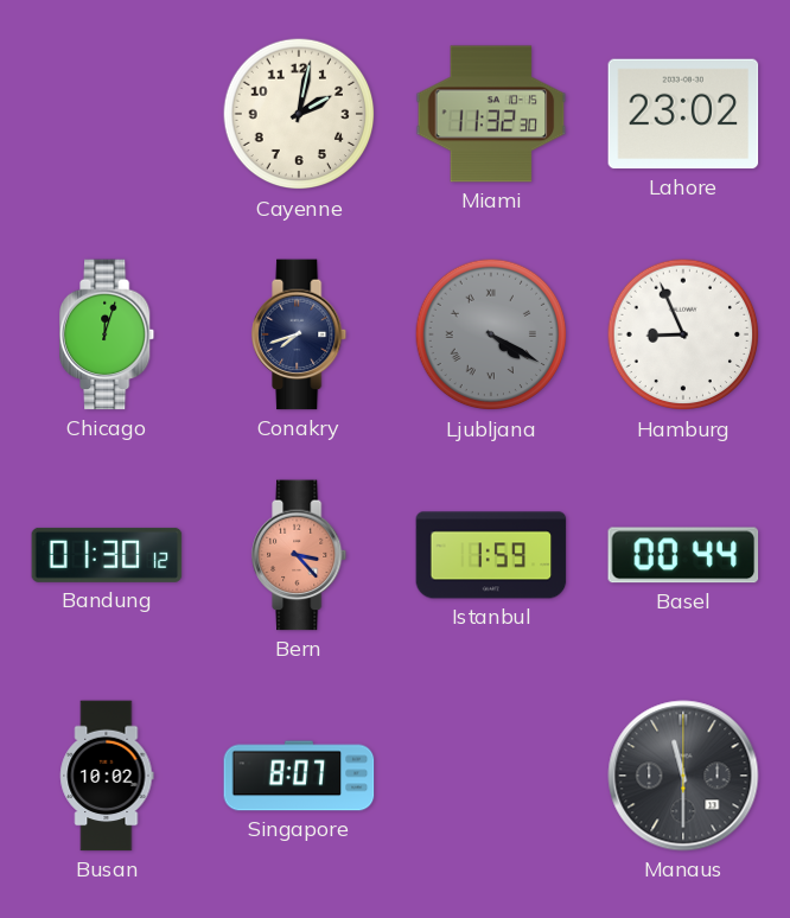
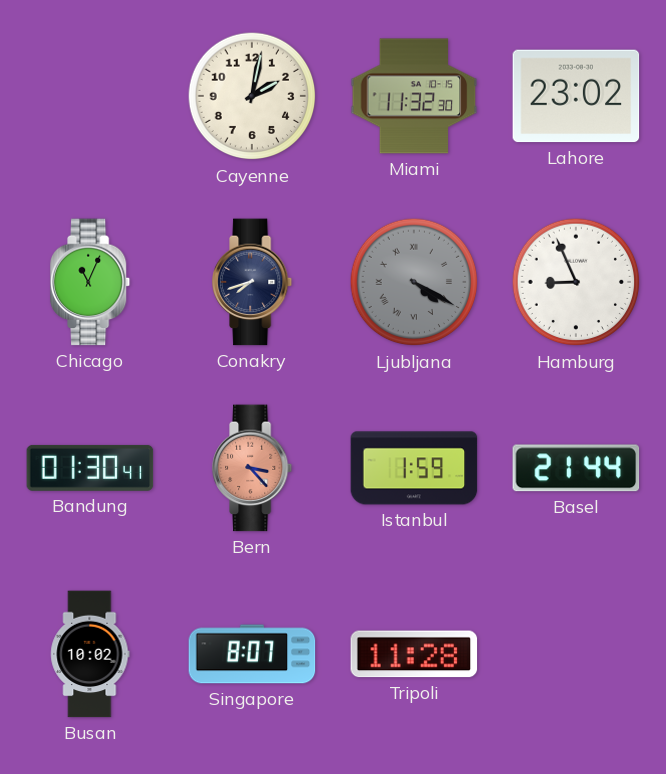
Chicago: 12:03 -> 11:04
Bandung: 01:30:12 -> 01:30:41
Basel: 00:44 -> 21:44
Tripoli: none -> 11:28
Manaus: 11:30 -> none
